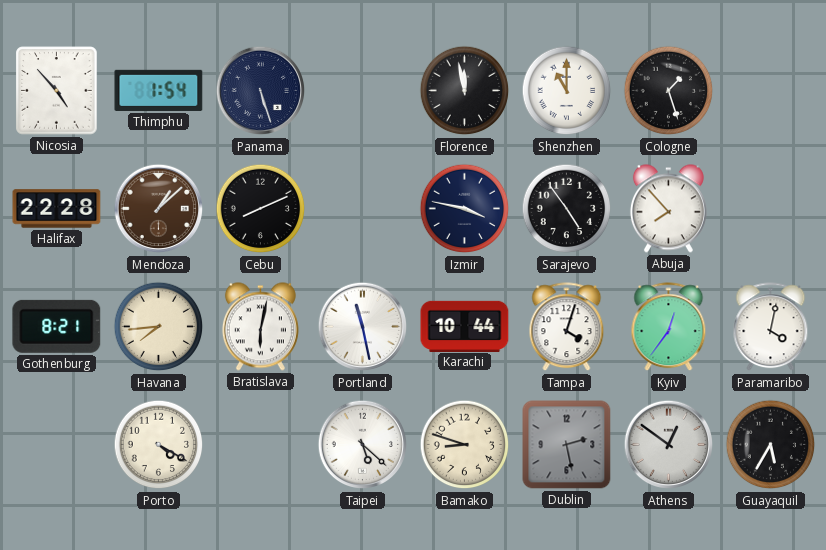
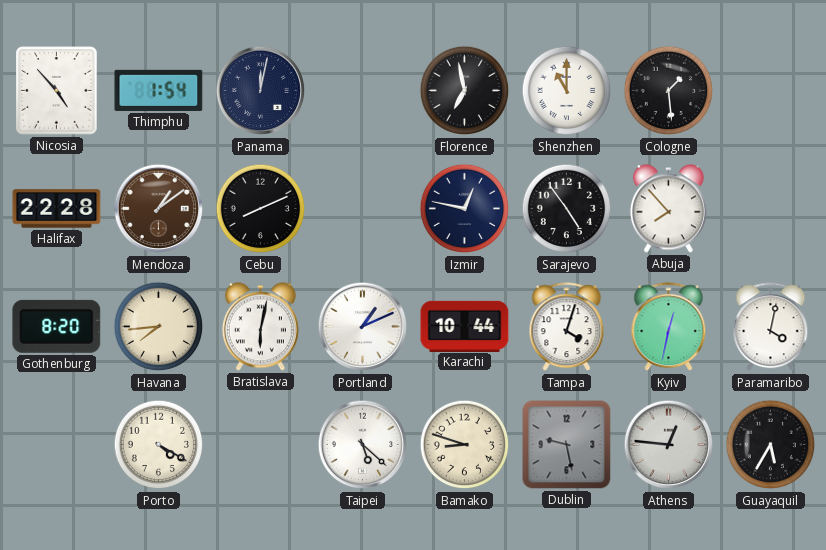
Panama: 5:27 -> 12:02
Florence: 11:58 -> 6:58
Cologne: 1:27 -> 1:29
Mendoza: 1:08 -> 1:09
Izmir: 3:47 -> 12:47
Gothenburg: 8:21 -> 8:20
Portland: 11:28 -> 1:11
Kyiv: 12:36 -> 12:32
Dublin: 2:28 -> 9:28
Athens: 12:51 -> 12:46
